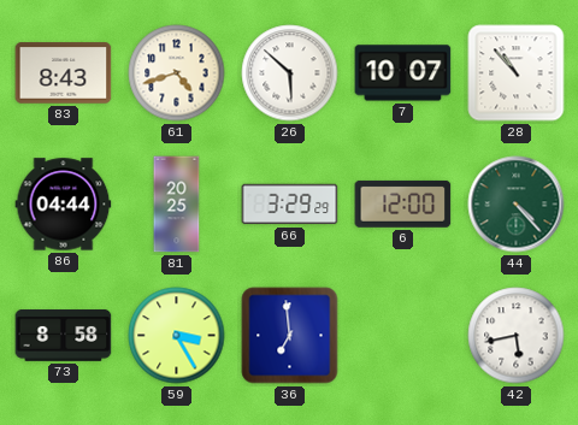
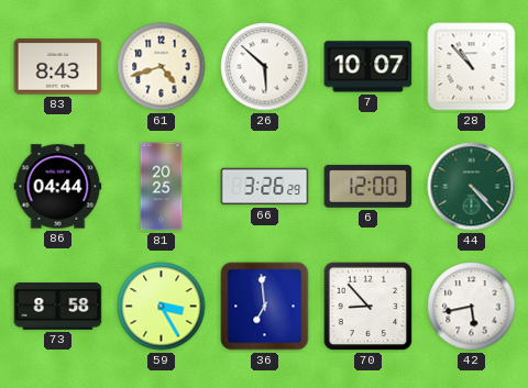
66: 3:29 -> 3:26
70: none -> 8:53
